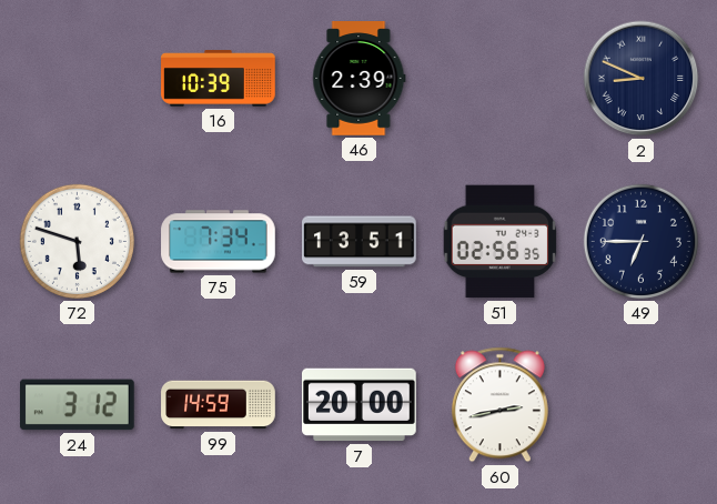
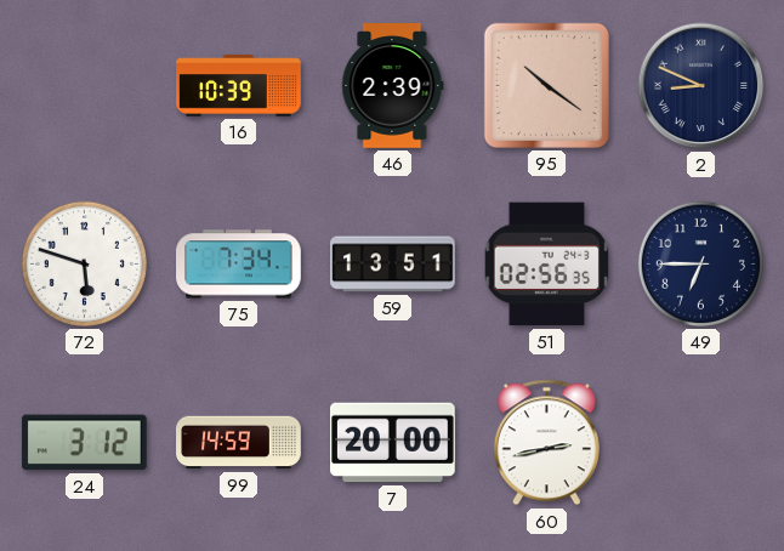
95: none -> 10:21
